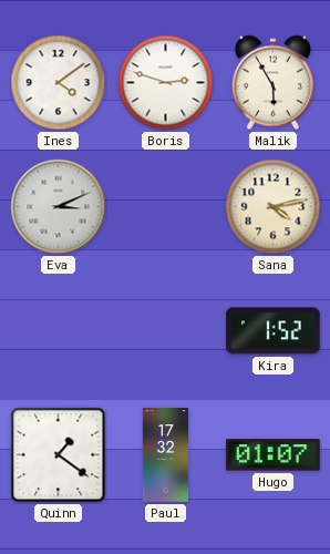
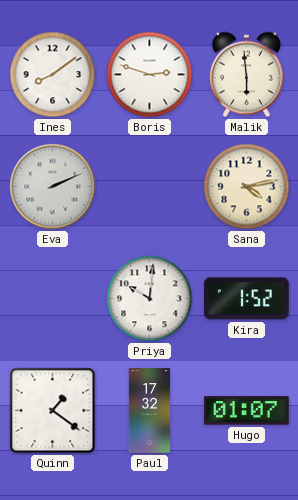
Ines: 4:09 -> 8:09
Malik: 5:55 -> 5:59
Eva: 3:11 -> 2:11
Priya: none -> 10:01
